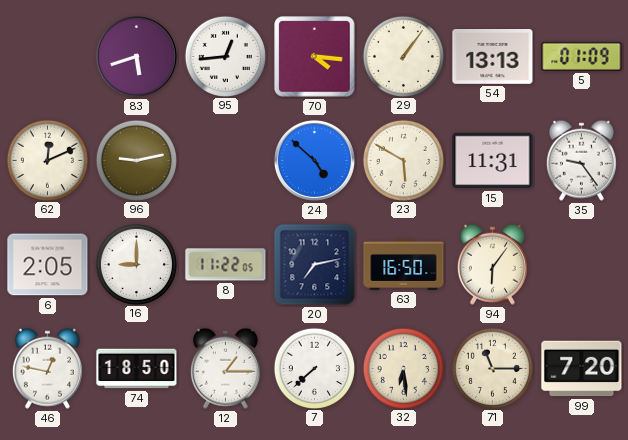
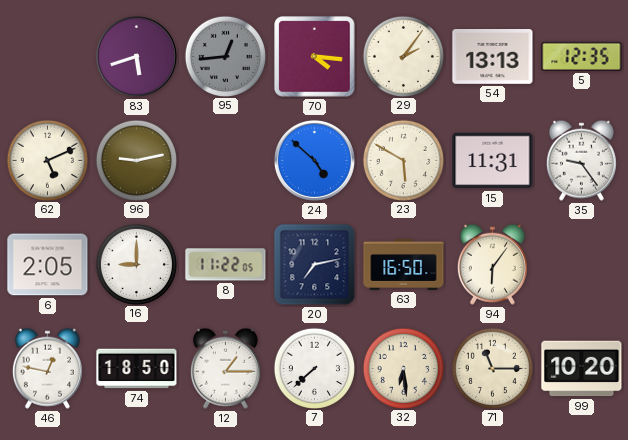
95 dial: white -> grey
29: 1:06 -> 2:06
5: 01:09 -> 12:35
62: 12:11 -> 5:11
99: 7:20 -> 10:20
